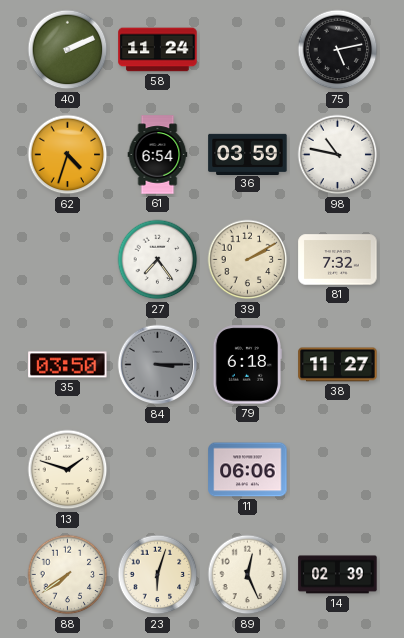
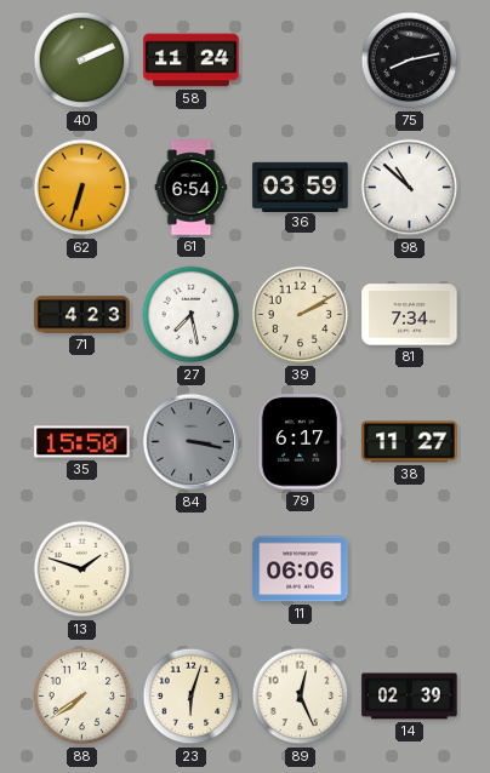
75: 5:13 -> 8:13
62: 4:33 -> 6:33
98: 10:47 -> 10:52
71: none -> 4:23
27: 7:24 -> 7:28
81: 7:32 -> 7:34
35: 03:50 -> 15:50
84: 3:15 -> 3:17
79: 6:18 -> 6:17
